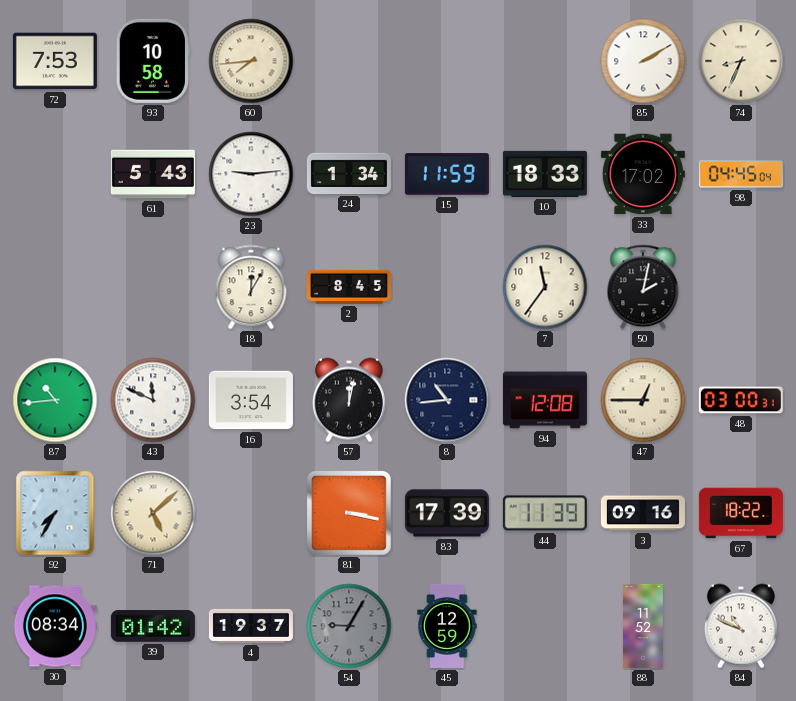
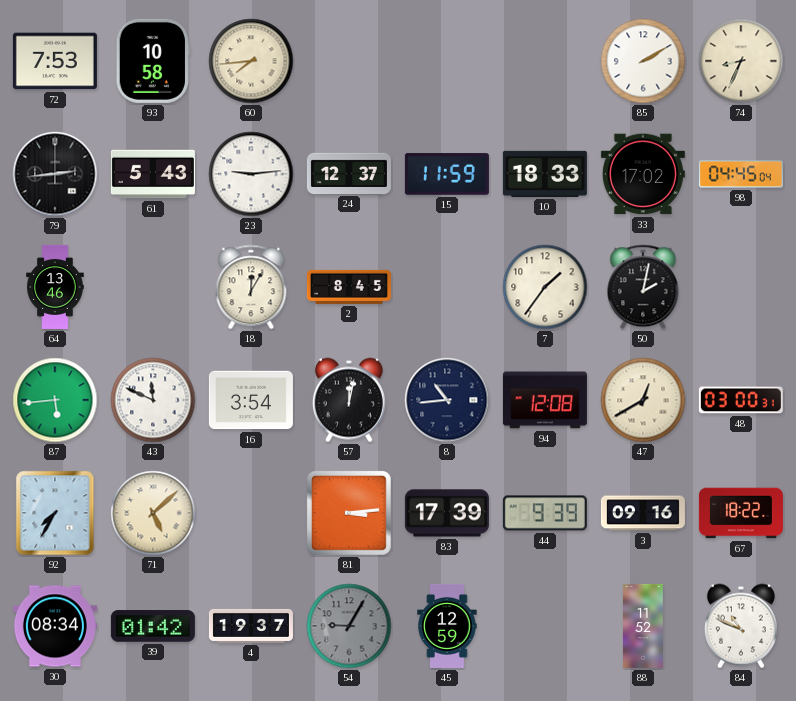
79: none -> 2:44
24: 1:34 -> 12:37
64: none -> 13:46
7: 11:36 -> 1:36
87: 10:44 -> 5:44
47: 12:45 -> 12:40
81: 3:17 -> 3:14
44: 11:39 -> 9:39
